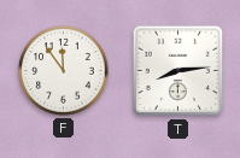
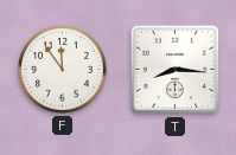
T: 8:14 -> 8:16
